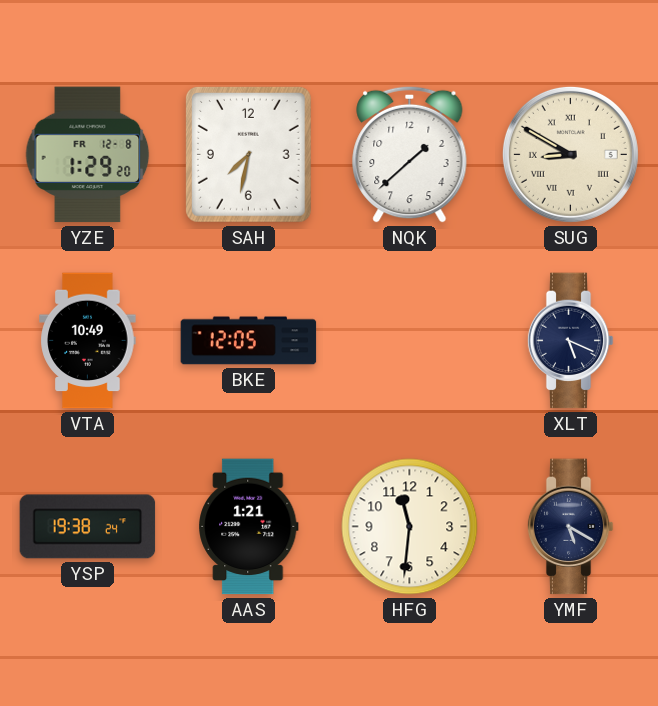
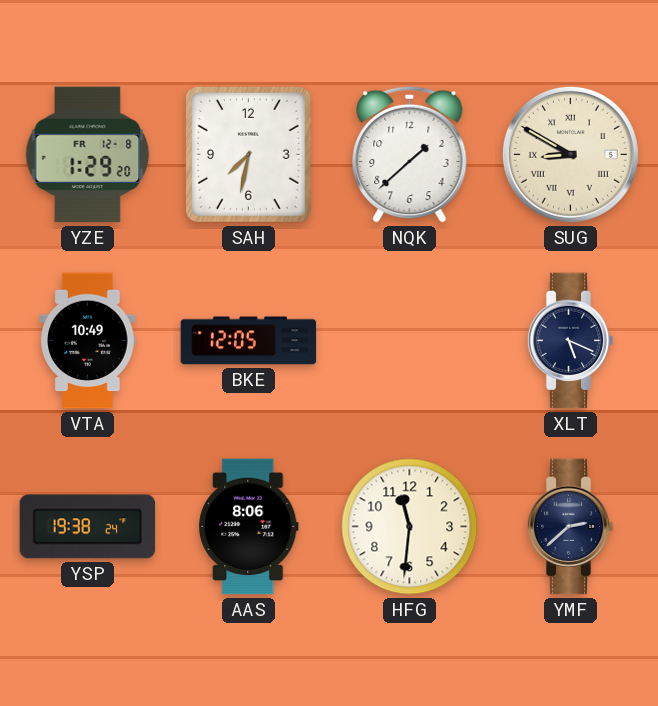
AAS: 1:21 -> 8:06
YMF: 5:20 -> 2:38
